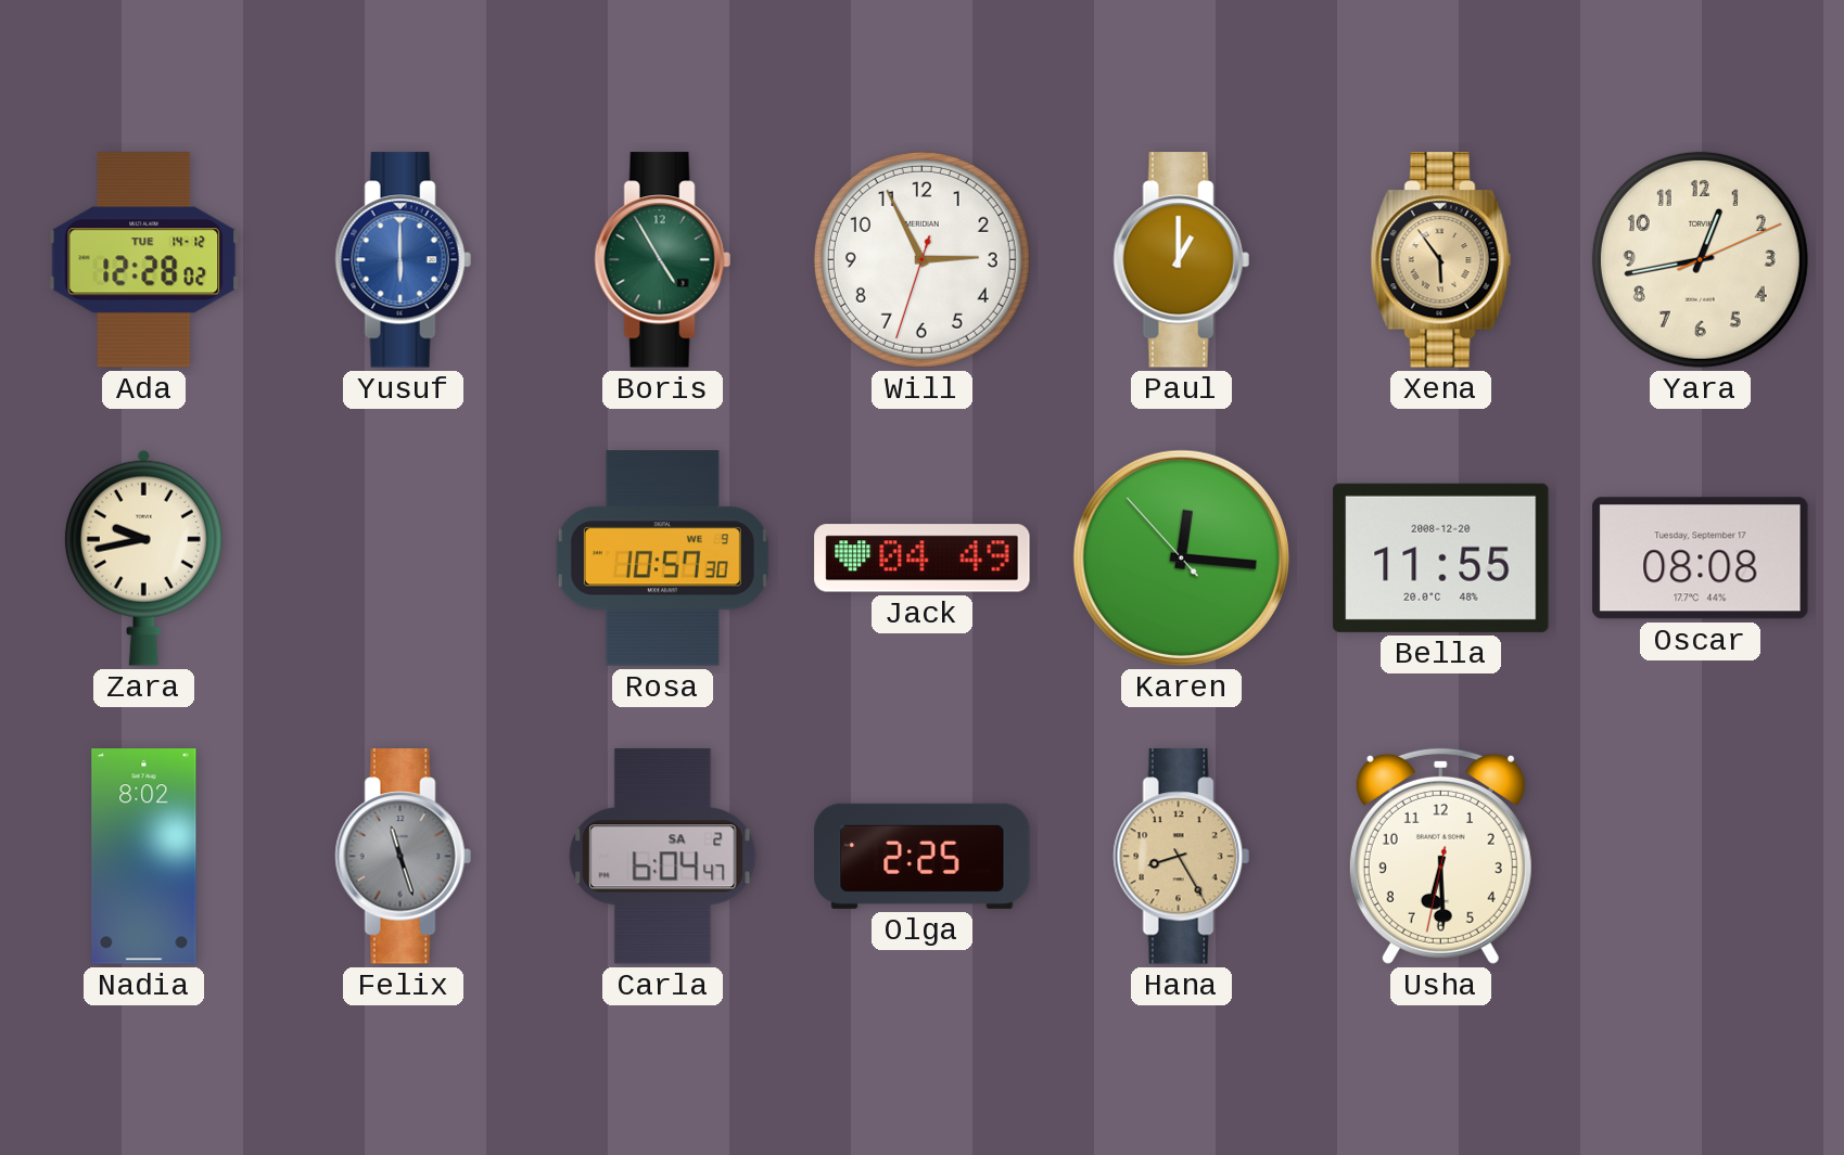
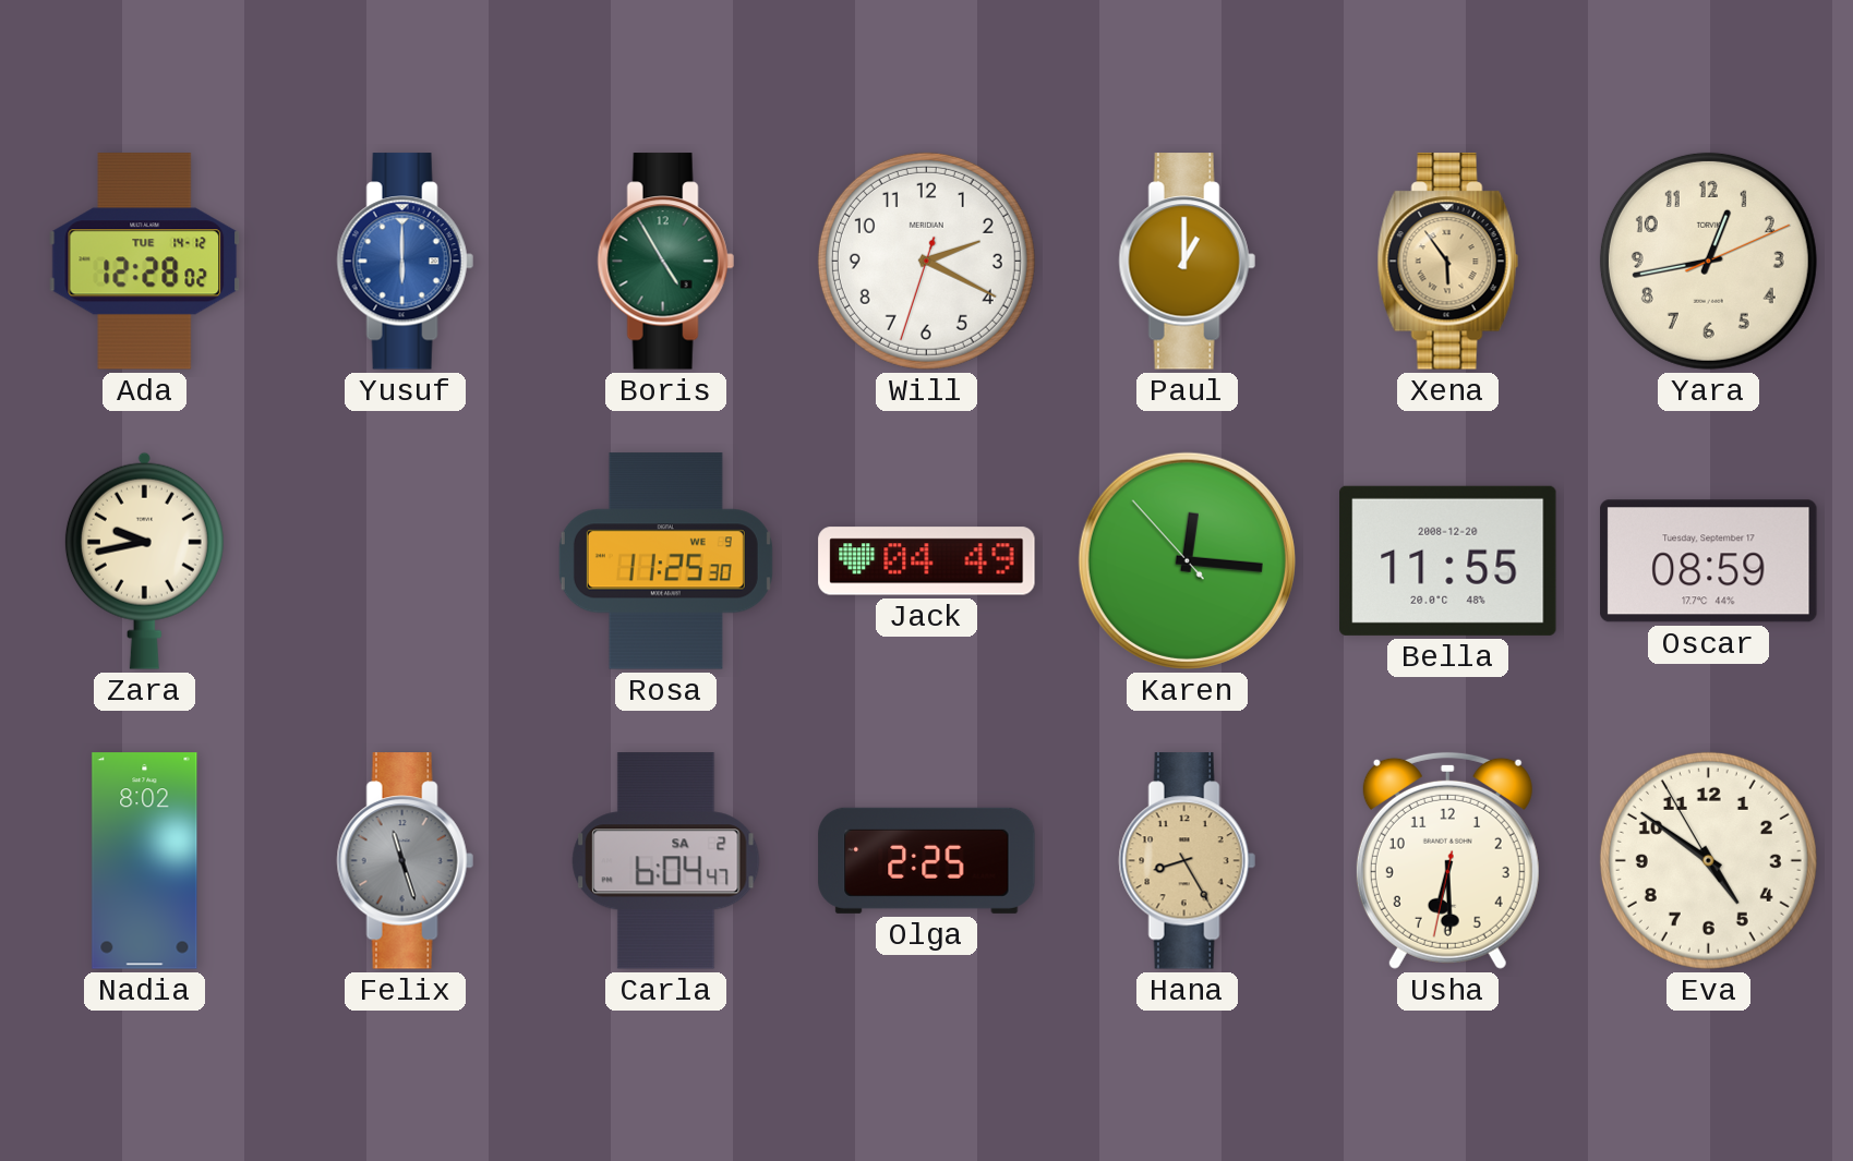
Will: 2:55 -> 2:19
Rosa: 10:57 -> 11:25
Oscar: 08:08 -> 08:59
Eva: none -> 4:50
